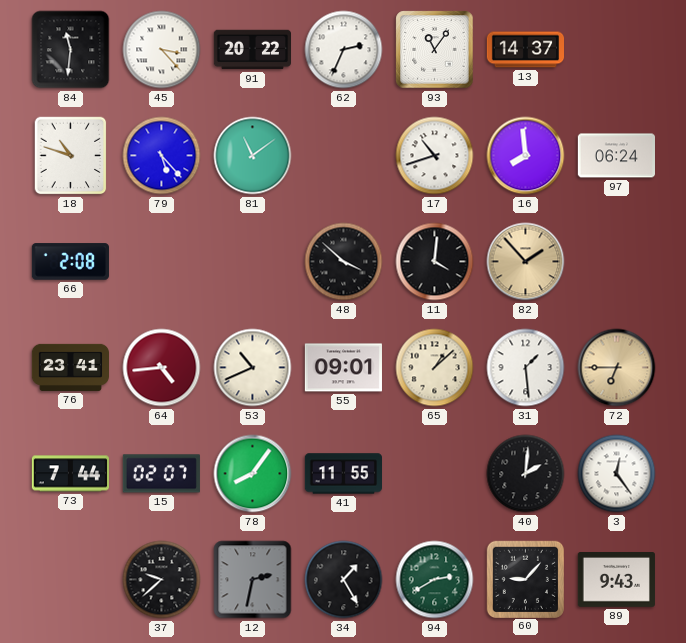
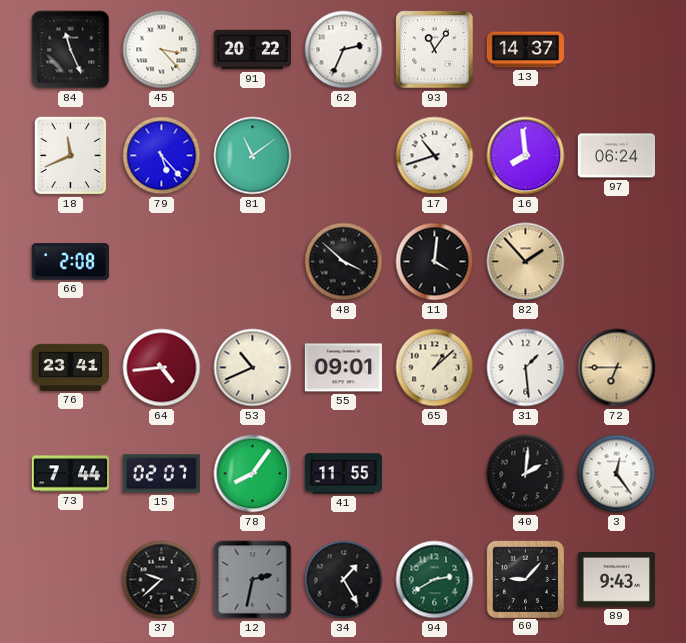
84: 11:31 -> 11:26
18: 10:48 -> 11:41
